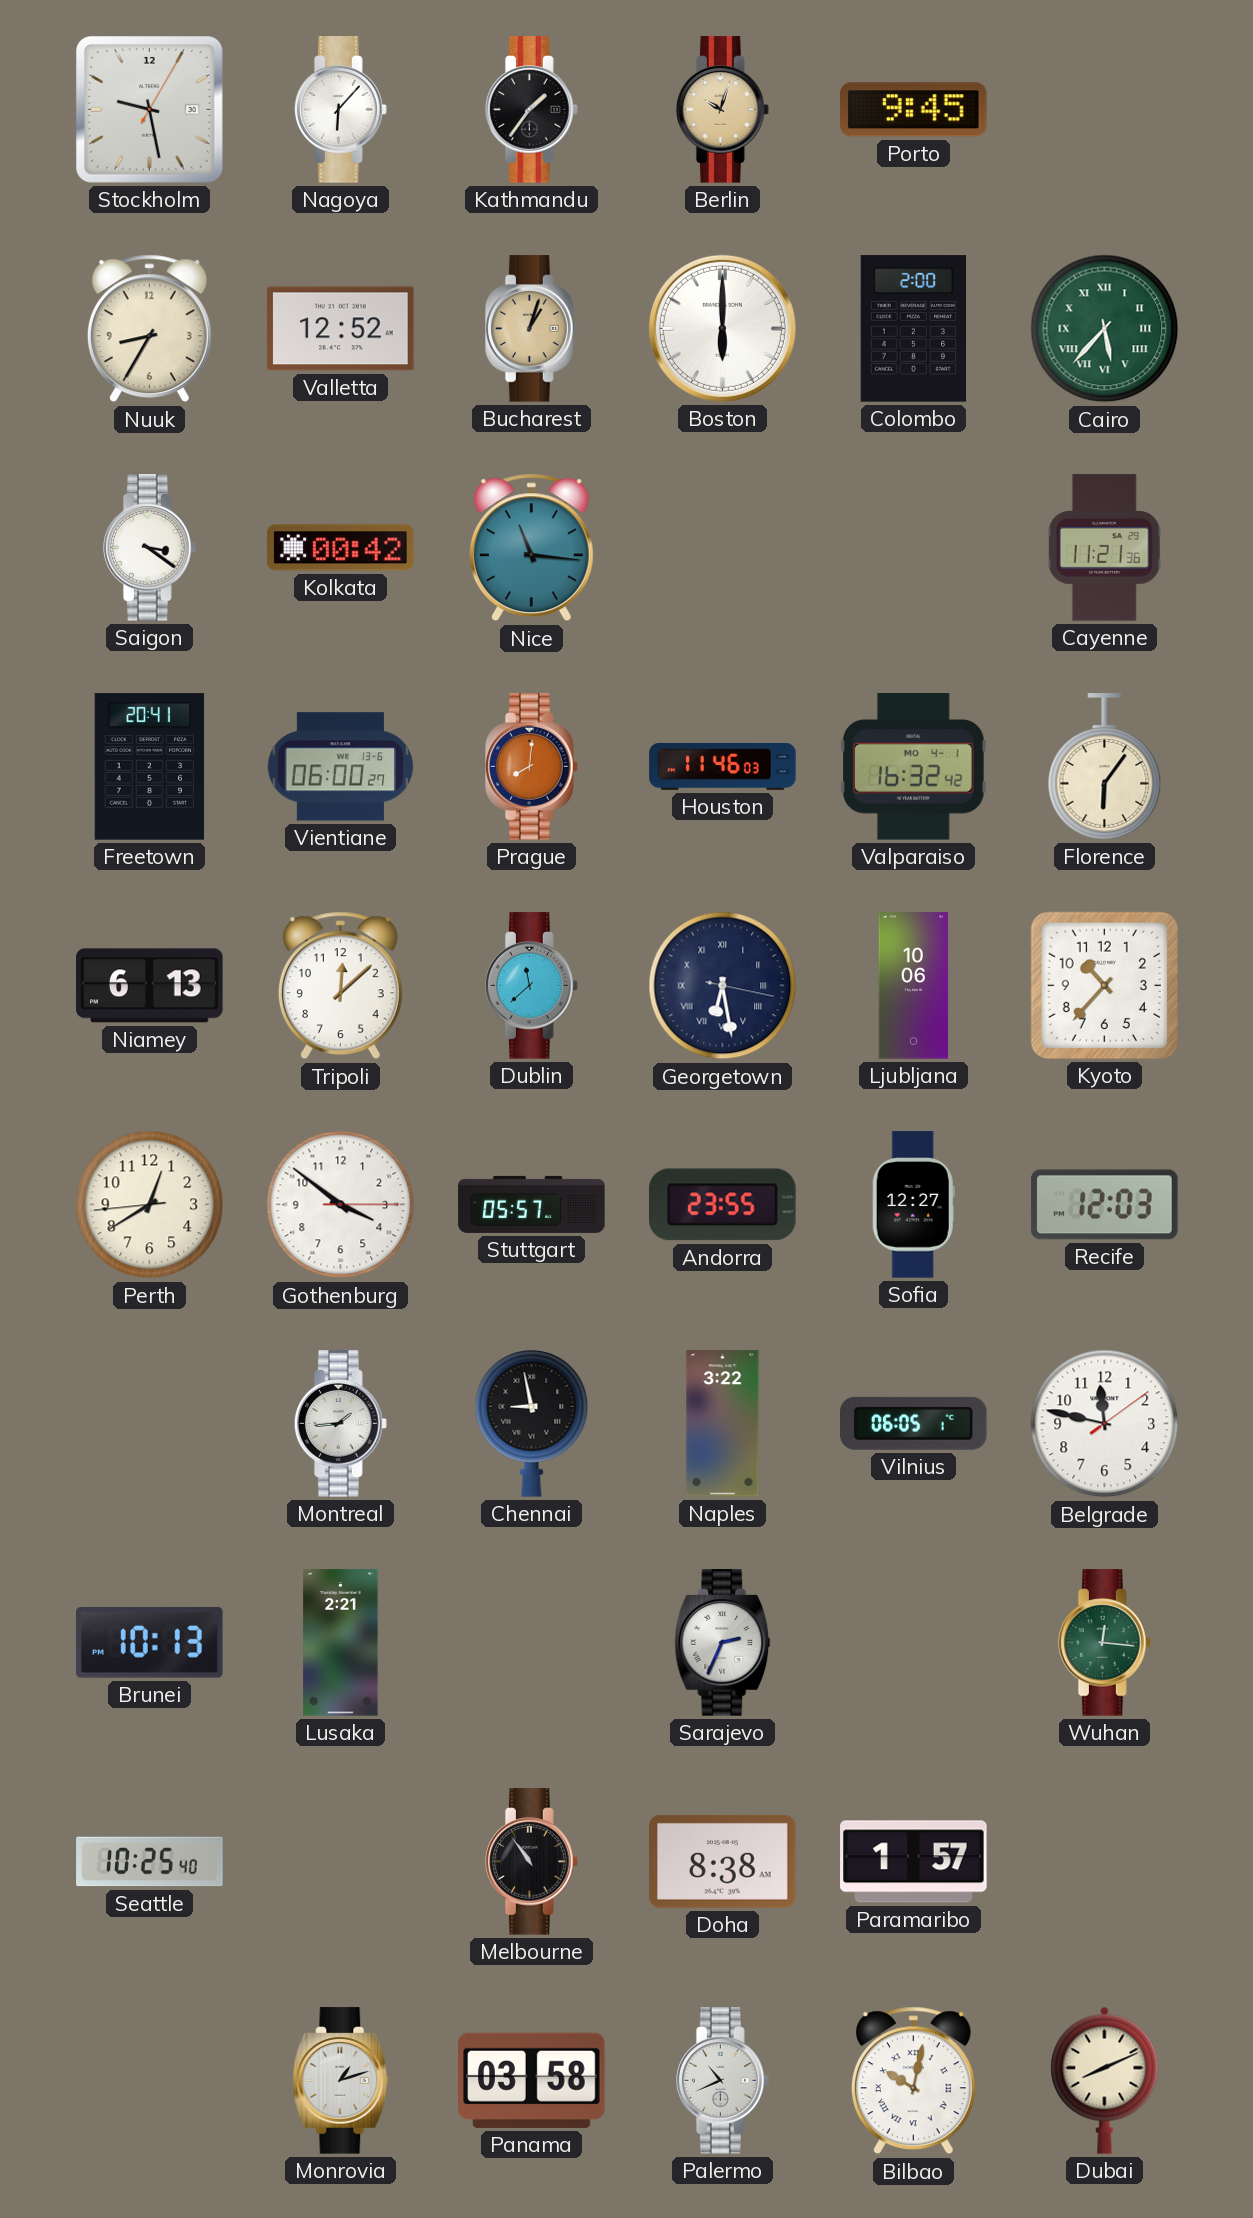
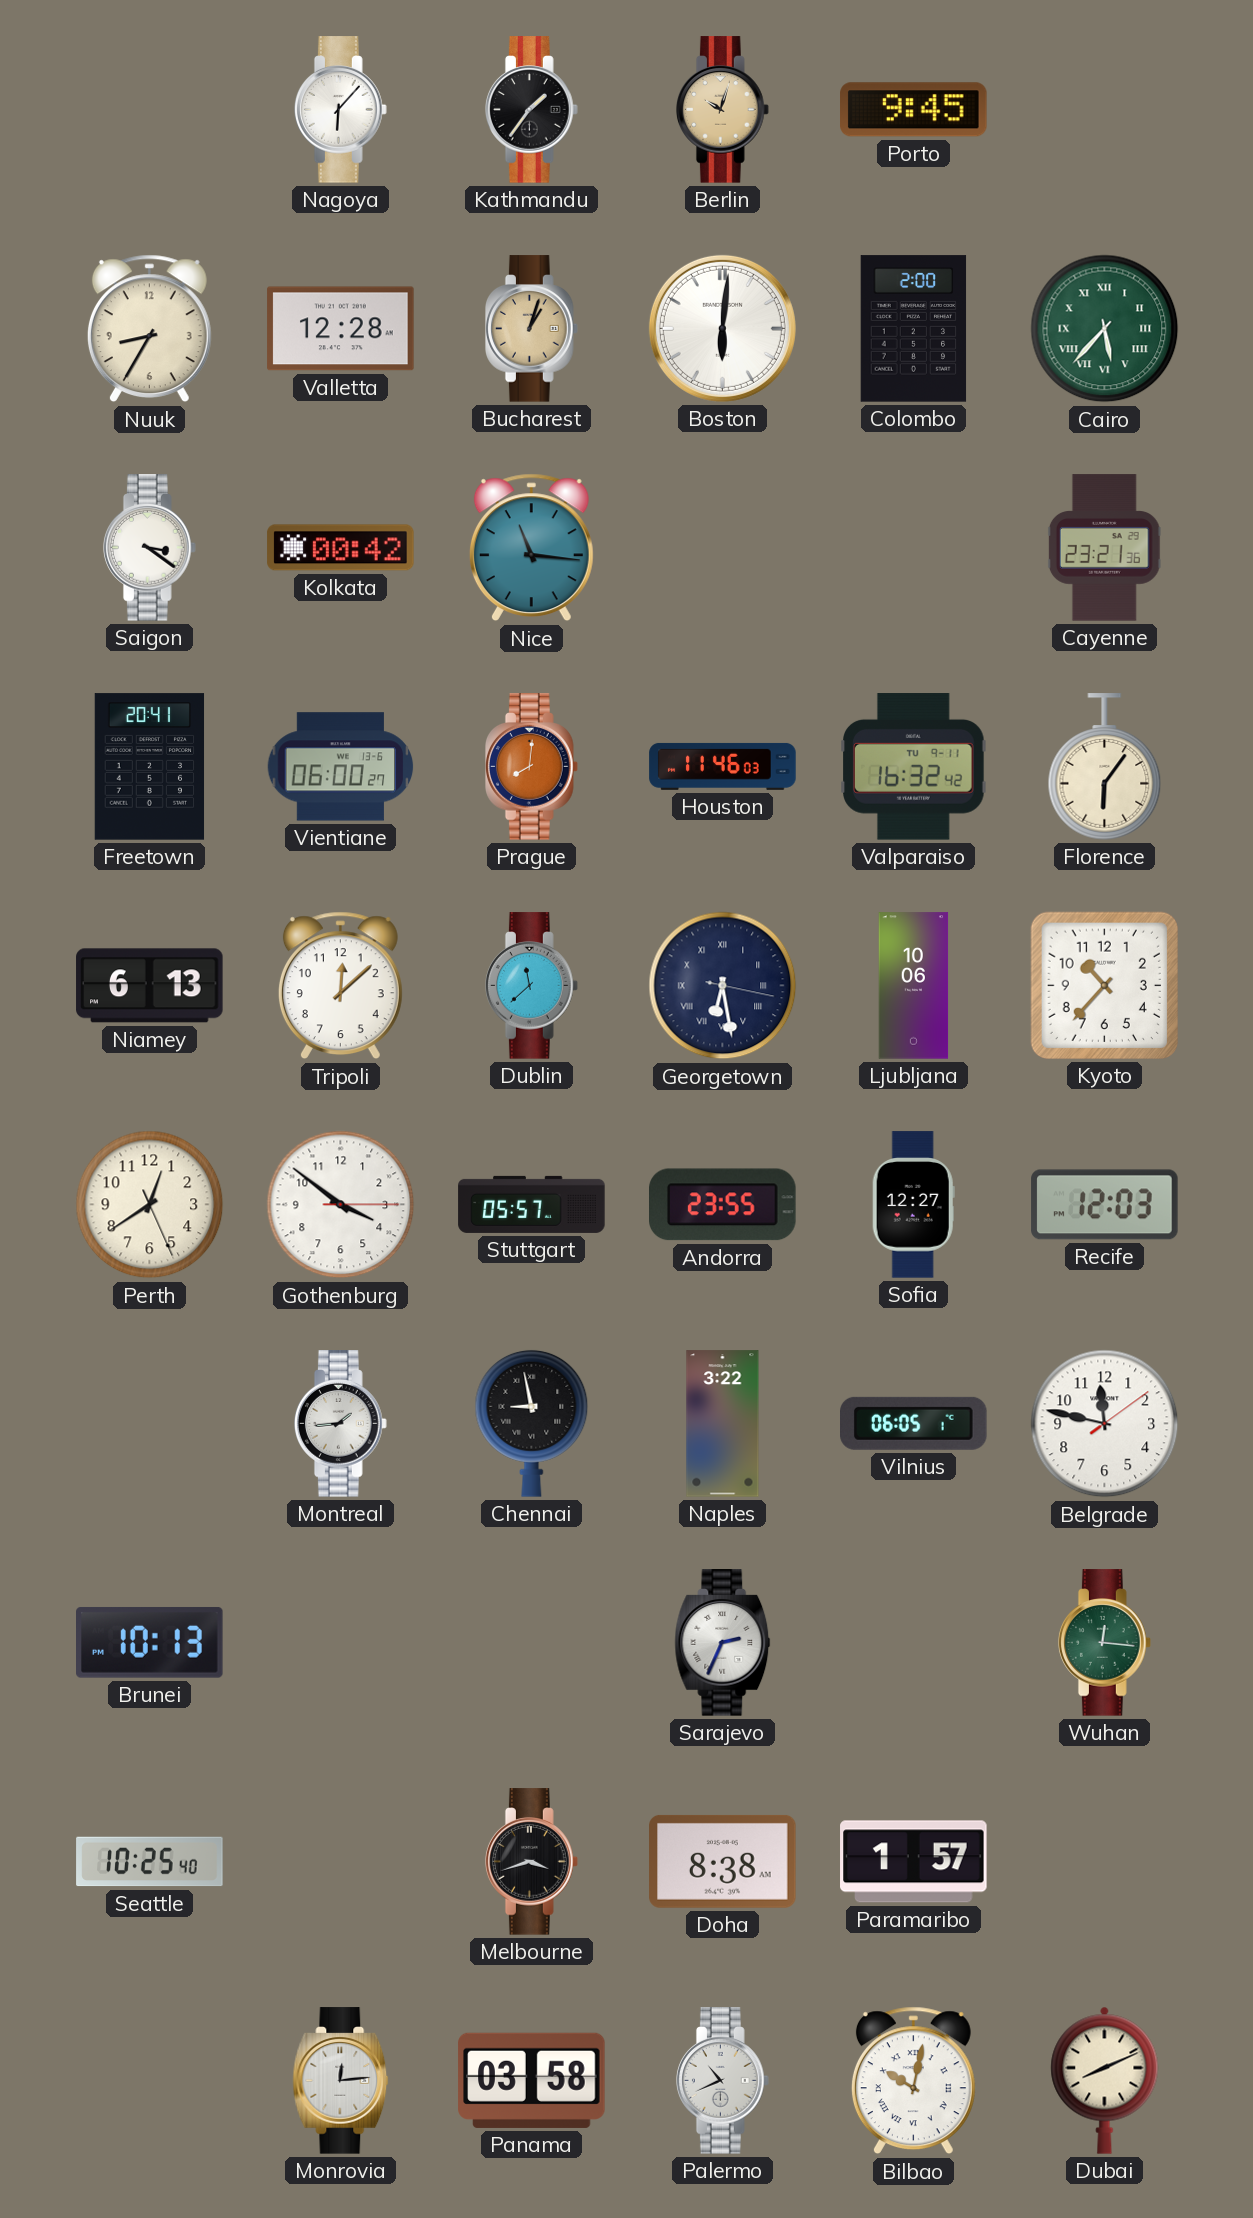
Stockholm: 9:28 -> none
Valletta: 12:52 -> 12:28
Boston: 6:00 -> 6:01
Cayenne: 11:21 -> 23:21
Valparaiso date: MO 4-1 -> TU 9-11
Perth: 12:39:44 -> 12:39:26
Lusaka: 2:21 -> none
Melbourne: 10:54 -> 3:42
Monrovia: 1:12 -> 12:14
